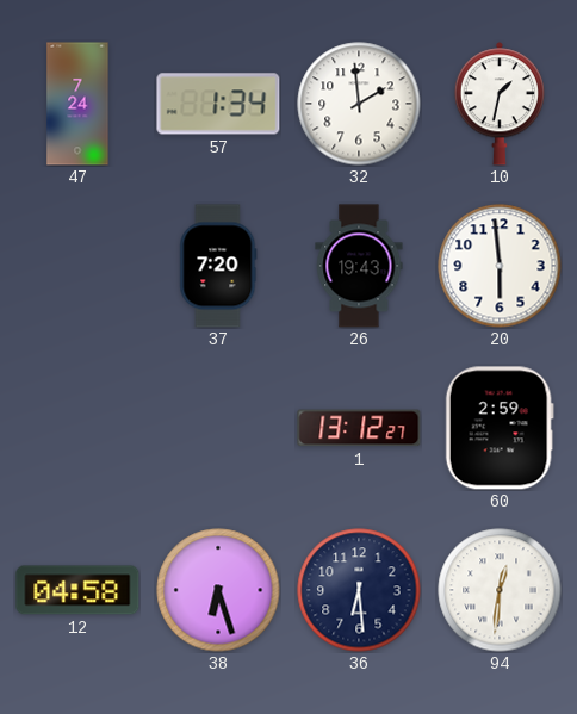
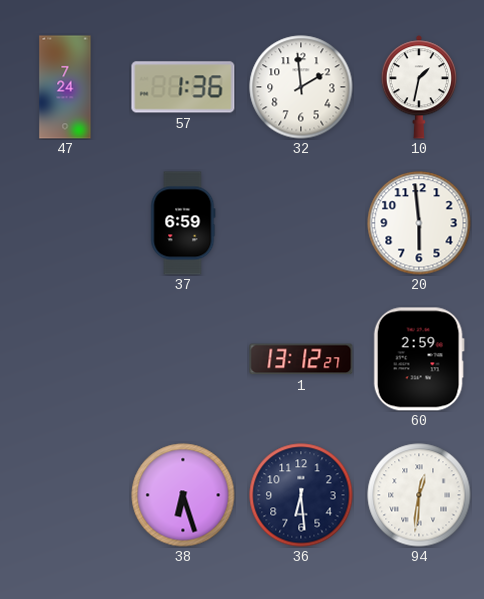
57: 1:34 -> 1:36
37: 7:20 -> 6:59
26: 19:43 -> none
12: 04:58 -> none
